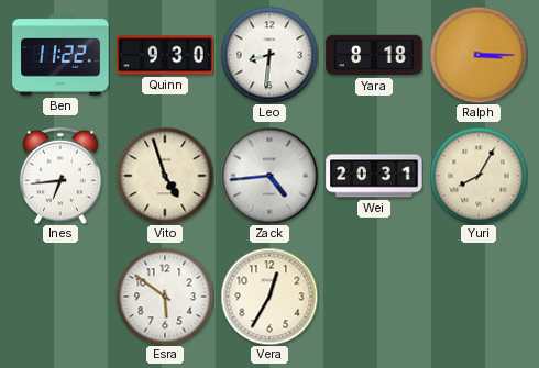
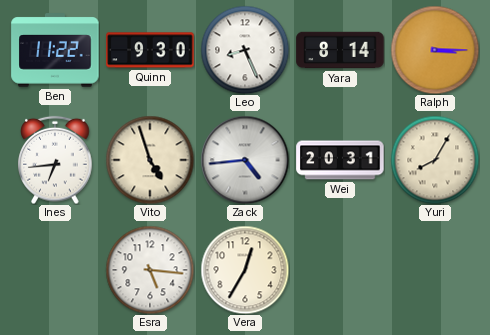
Leo: 8:31 -> 8:26
Yara: 8:18 -> 8:14
Esra: 5:51 -> 5:16
